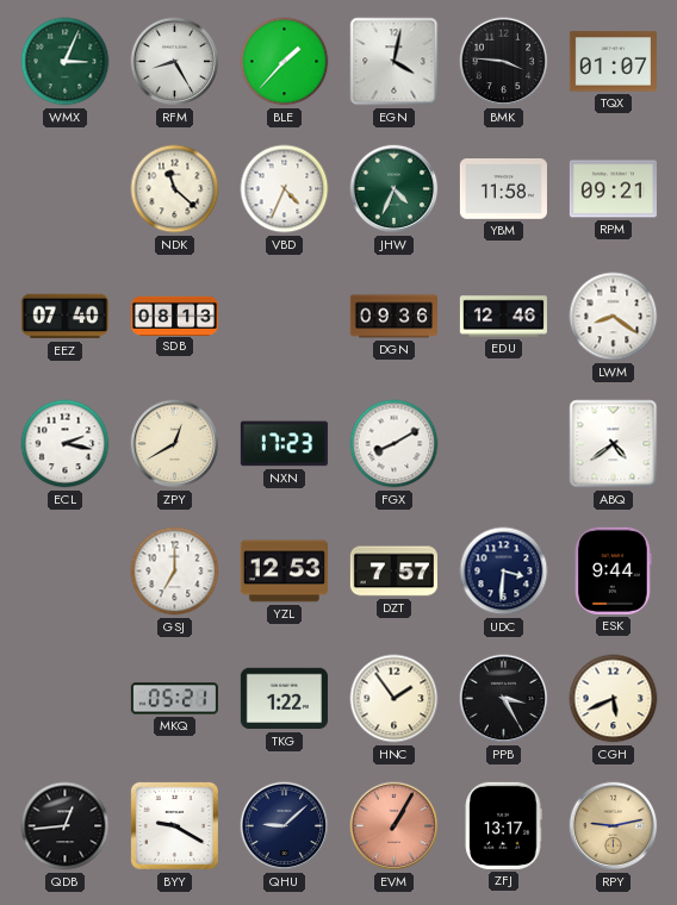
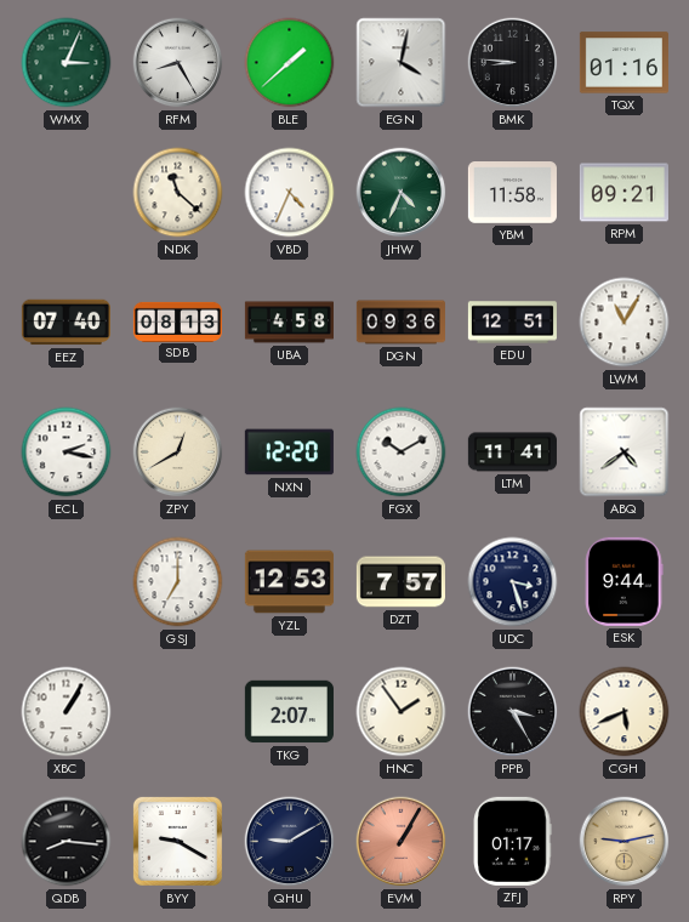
BLE: 1:37 -> 1:38
BMK: 3:46 -> 8:46
TQX: 01:07 -> 01:16
UBA: none -> 4:58
EDU: 12:46 -> 12:51
LWM: 8:21 -> 11:05
NXN: 17:23 -> 12:20
FGX: 8:10 -> 10:10
LTM: none -> 11:41
UDC: 3:31 -> 3:27
XBC: none -> 1:05
MKQ: 05:21 -> none
TKG: 1:22 -> 2:07
QDB: 12:44 -> 8:16
QHU: 9:08 -> 9:10
ZFJ: 13:17 -> 01:17
